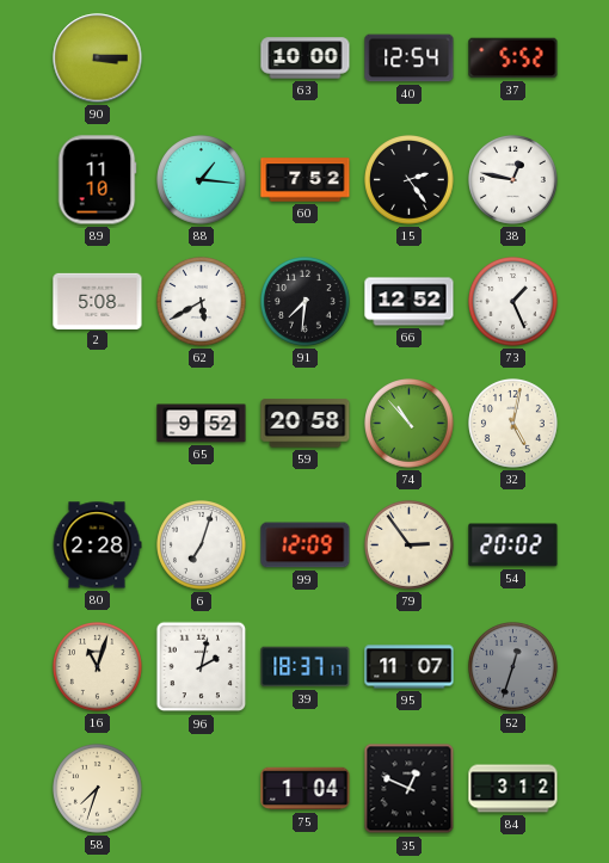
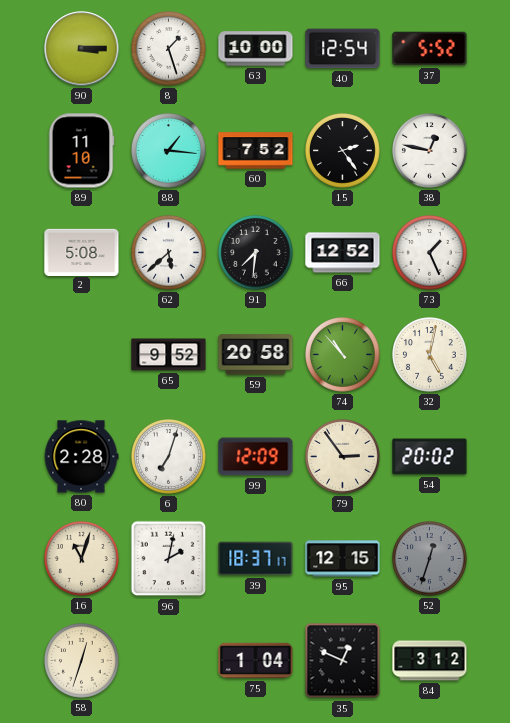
8: none -> 1:27
62: 5:40 -> 5:38
95: 11:07 -> 12:15
58: 7:33 -> 12:33
